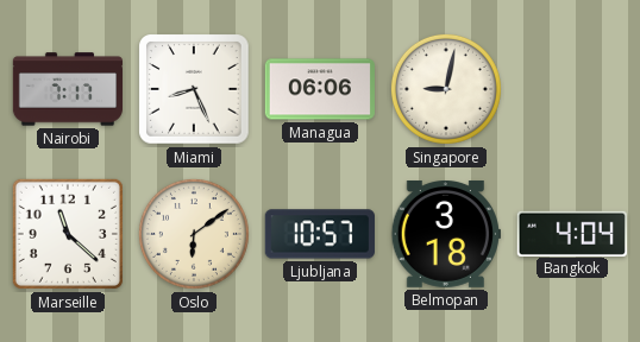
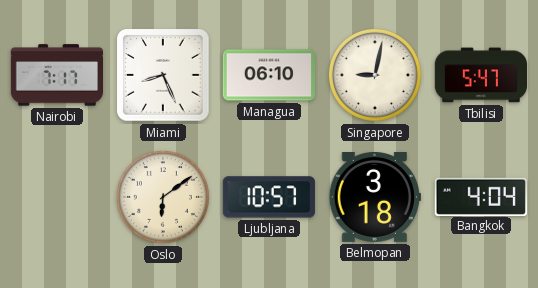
Managua: 06:06 -> 06:10
Tbilisi: none -> 5:47
Marseille: 11:22 -> none
